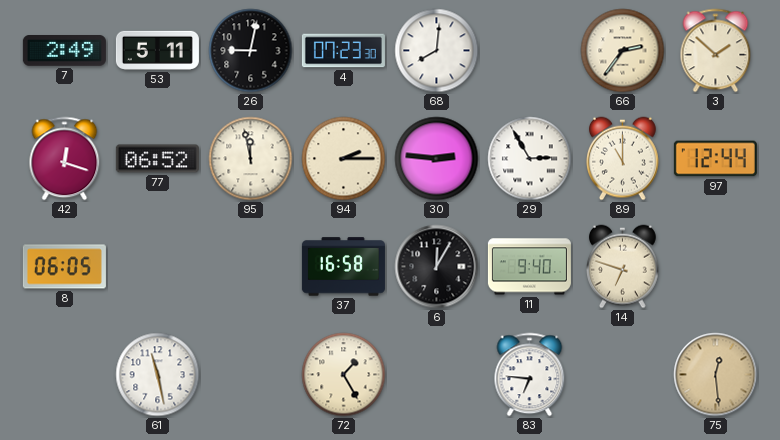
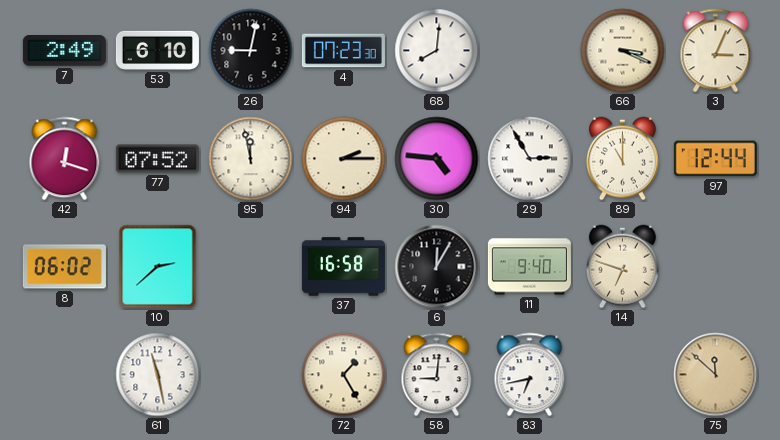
53: 5:11 -> 6:10
66: 2:36 -> 3:19
3: 1:52 -> 3:04
77: 06:52 -> 07:52
30: 2:46 -> 4:46
8: 06:05 -> 06:02
10: none -> 2:38
58: none -> 9:01
83: 6:46 -> 6:43
75: 12:29 -> 11:52
